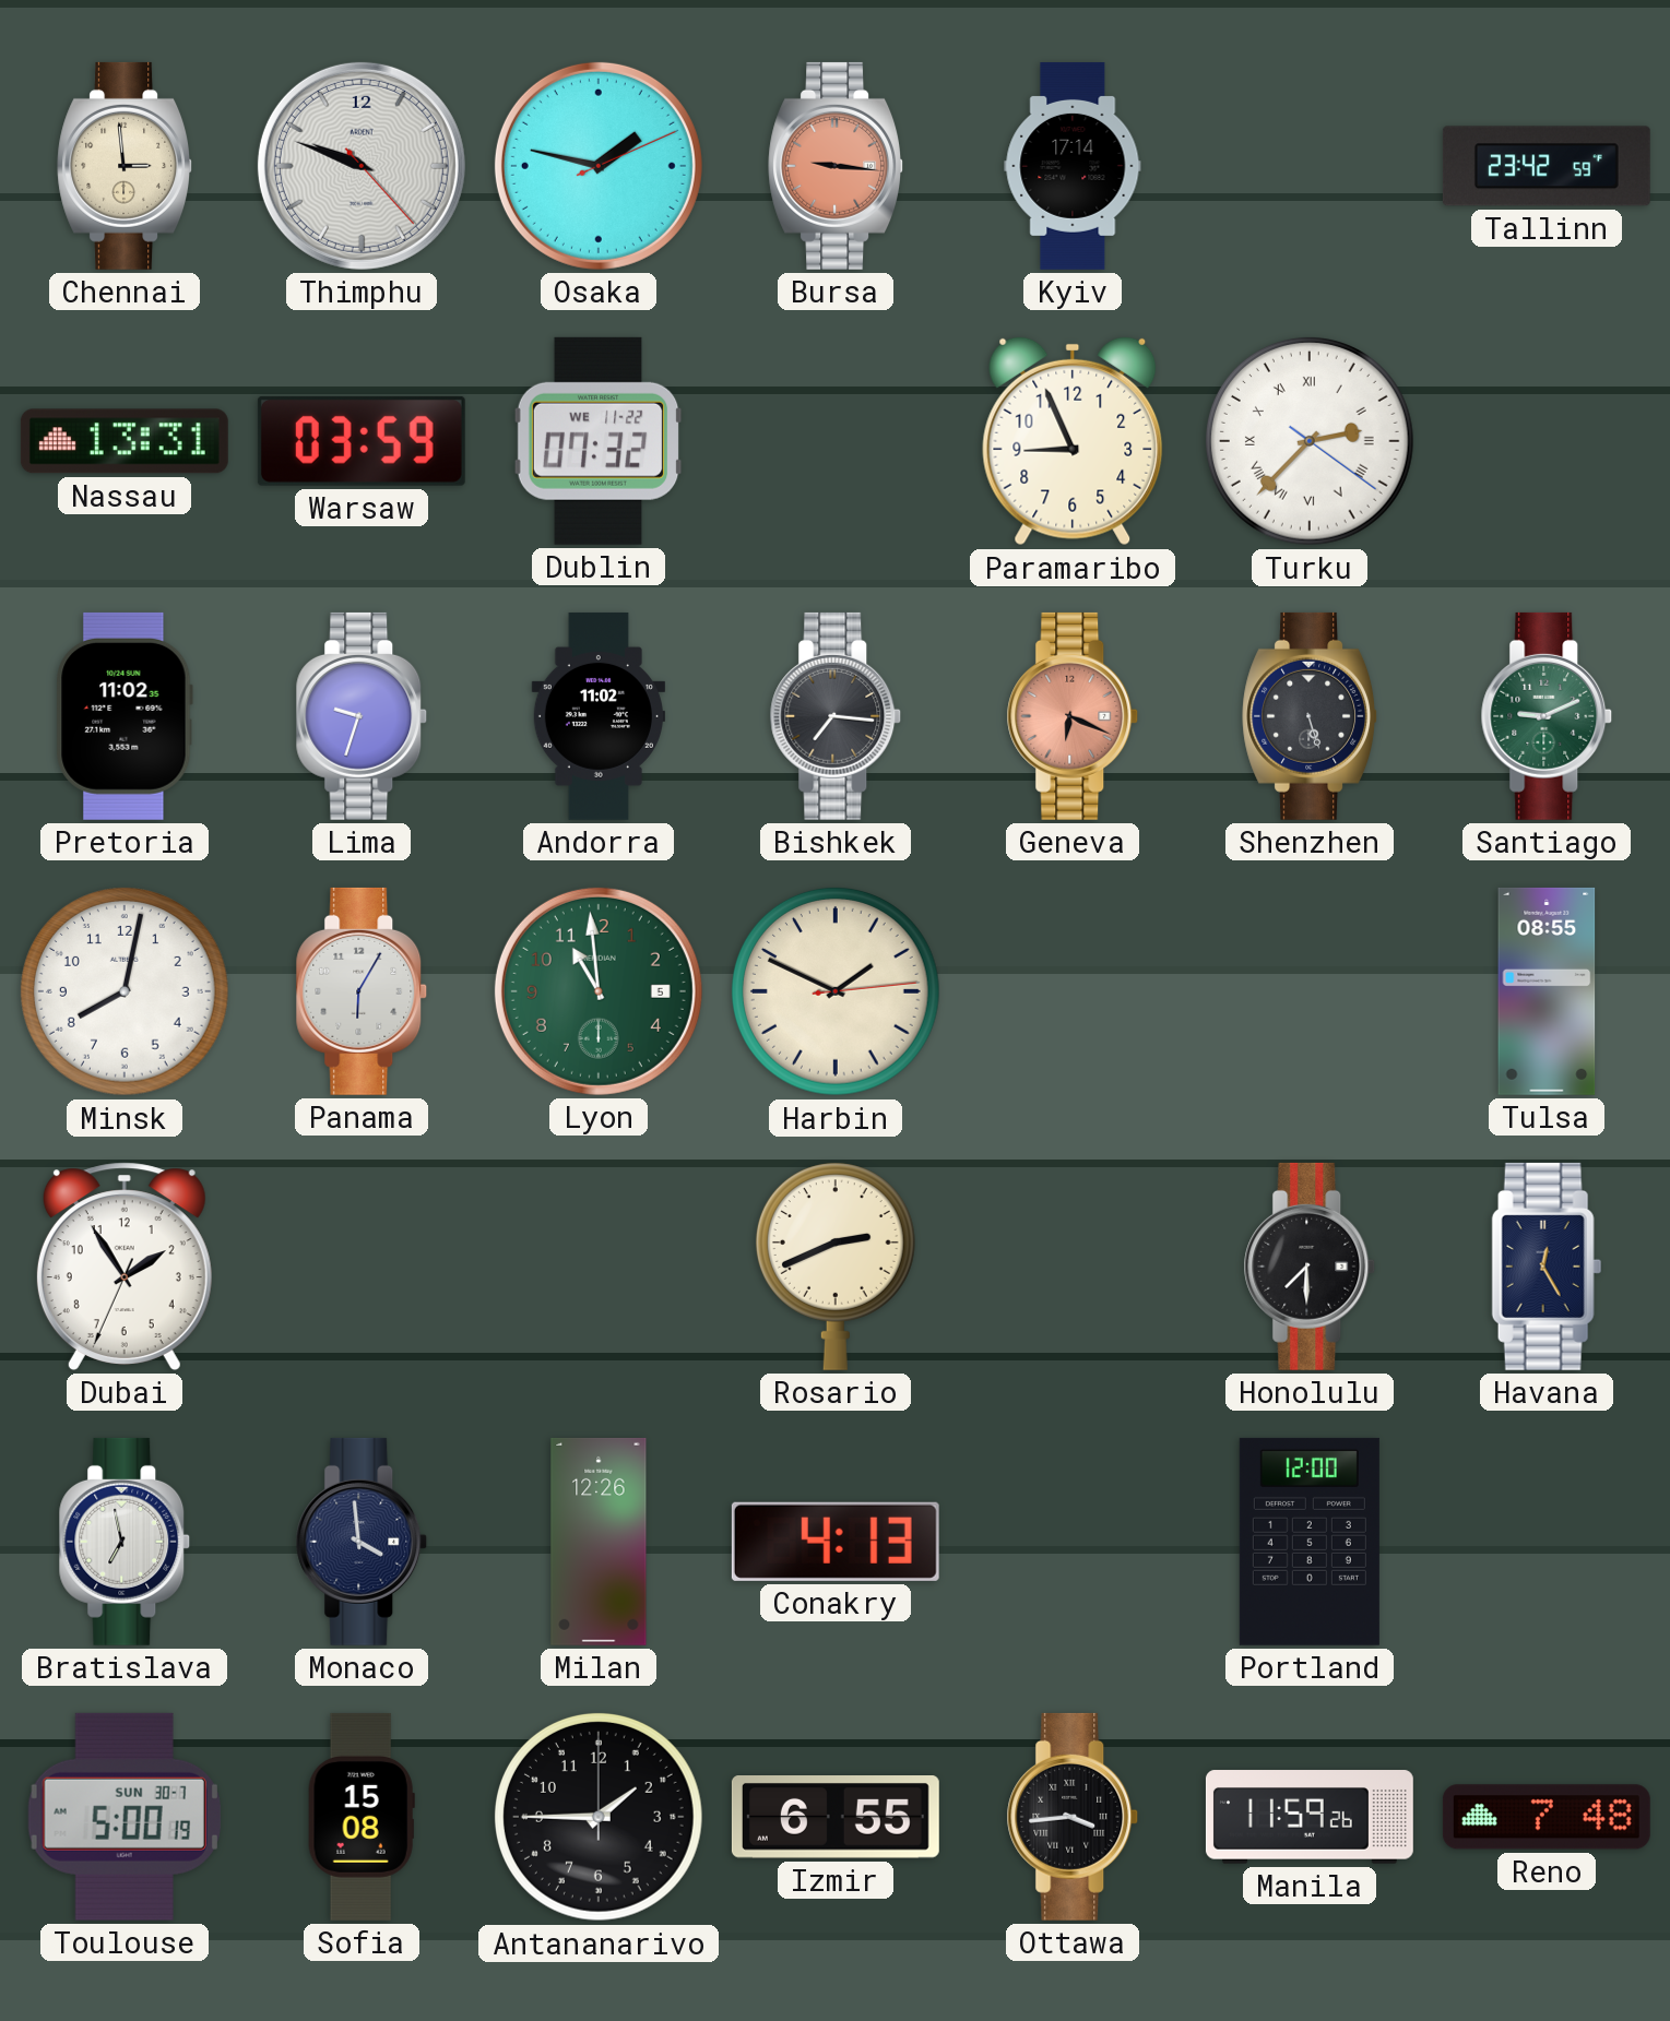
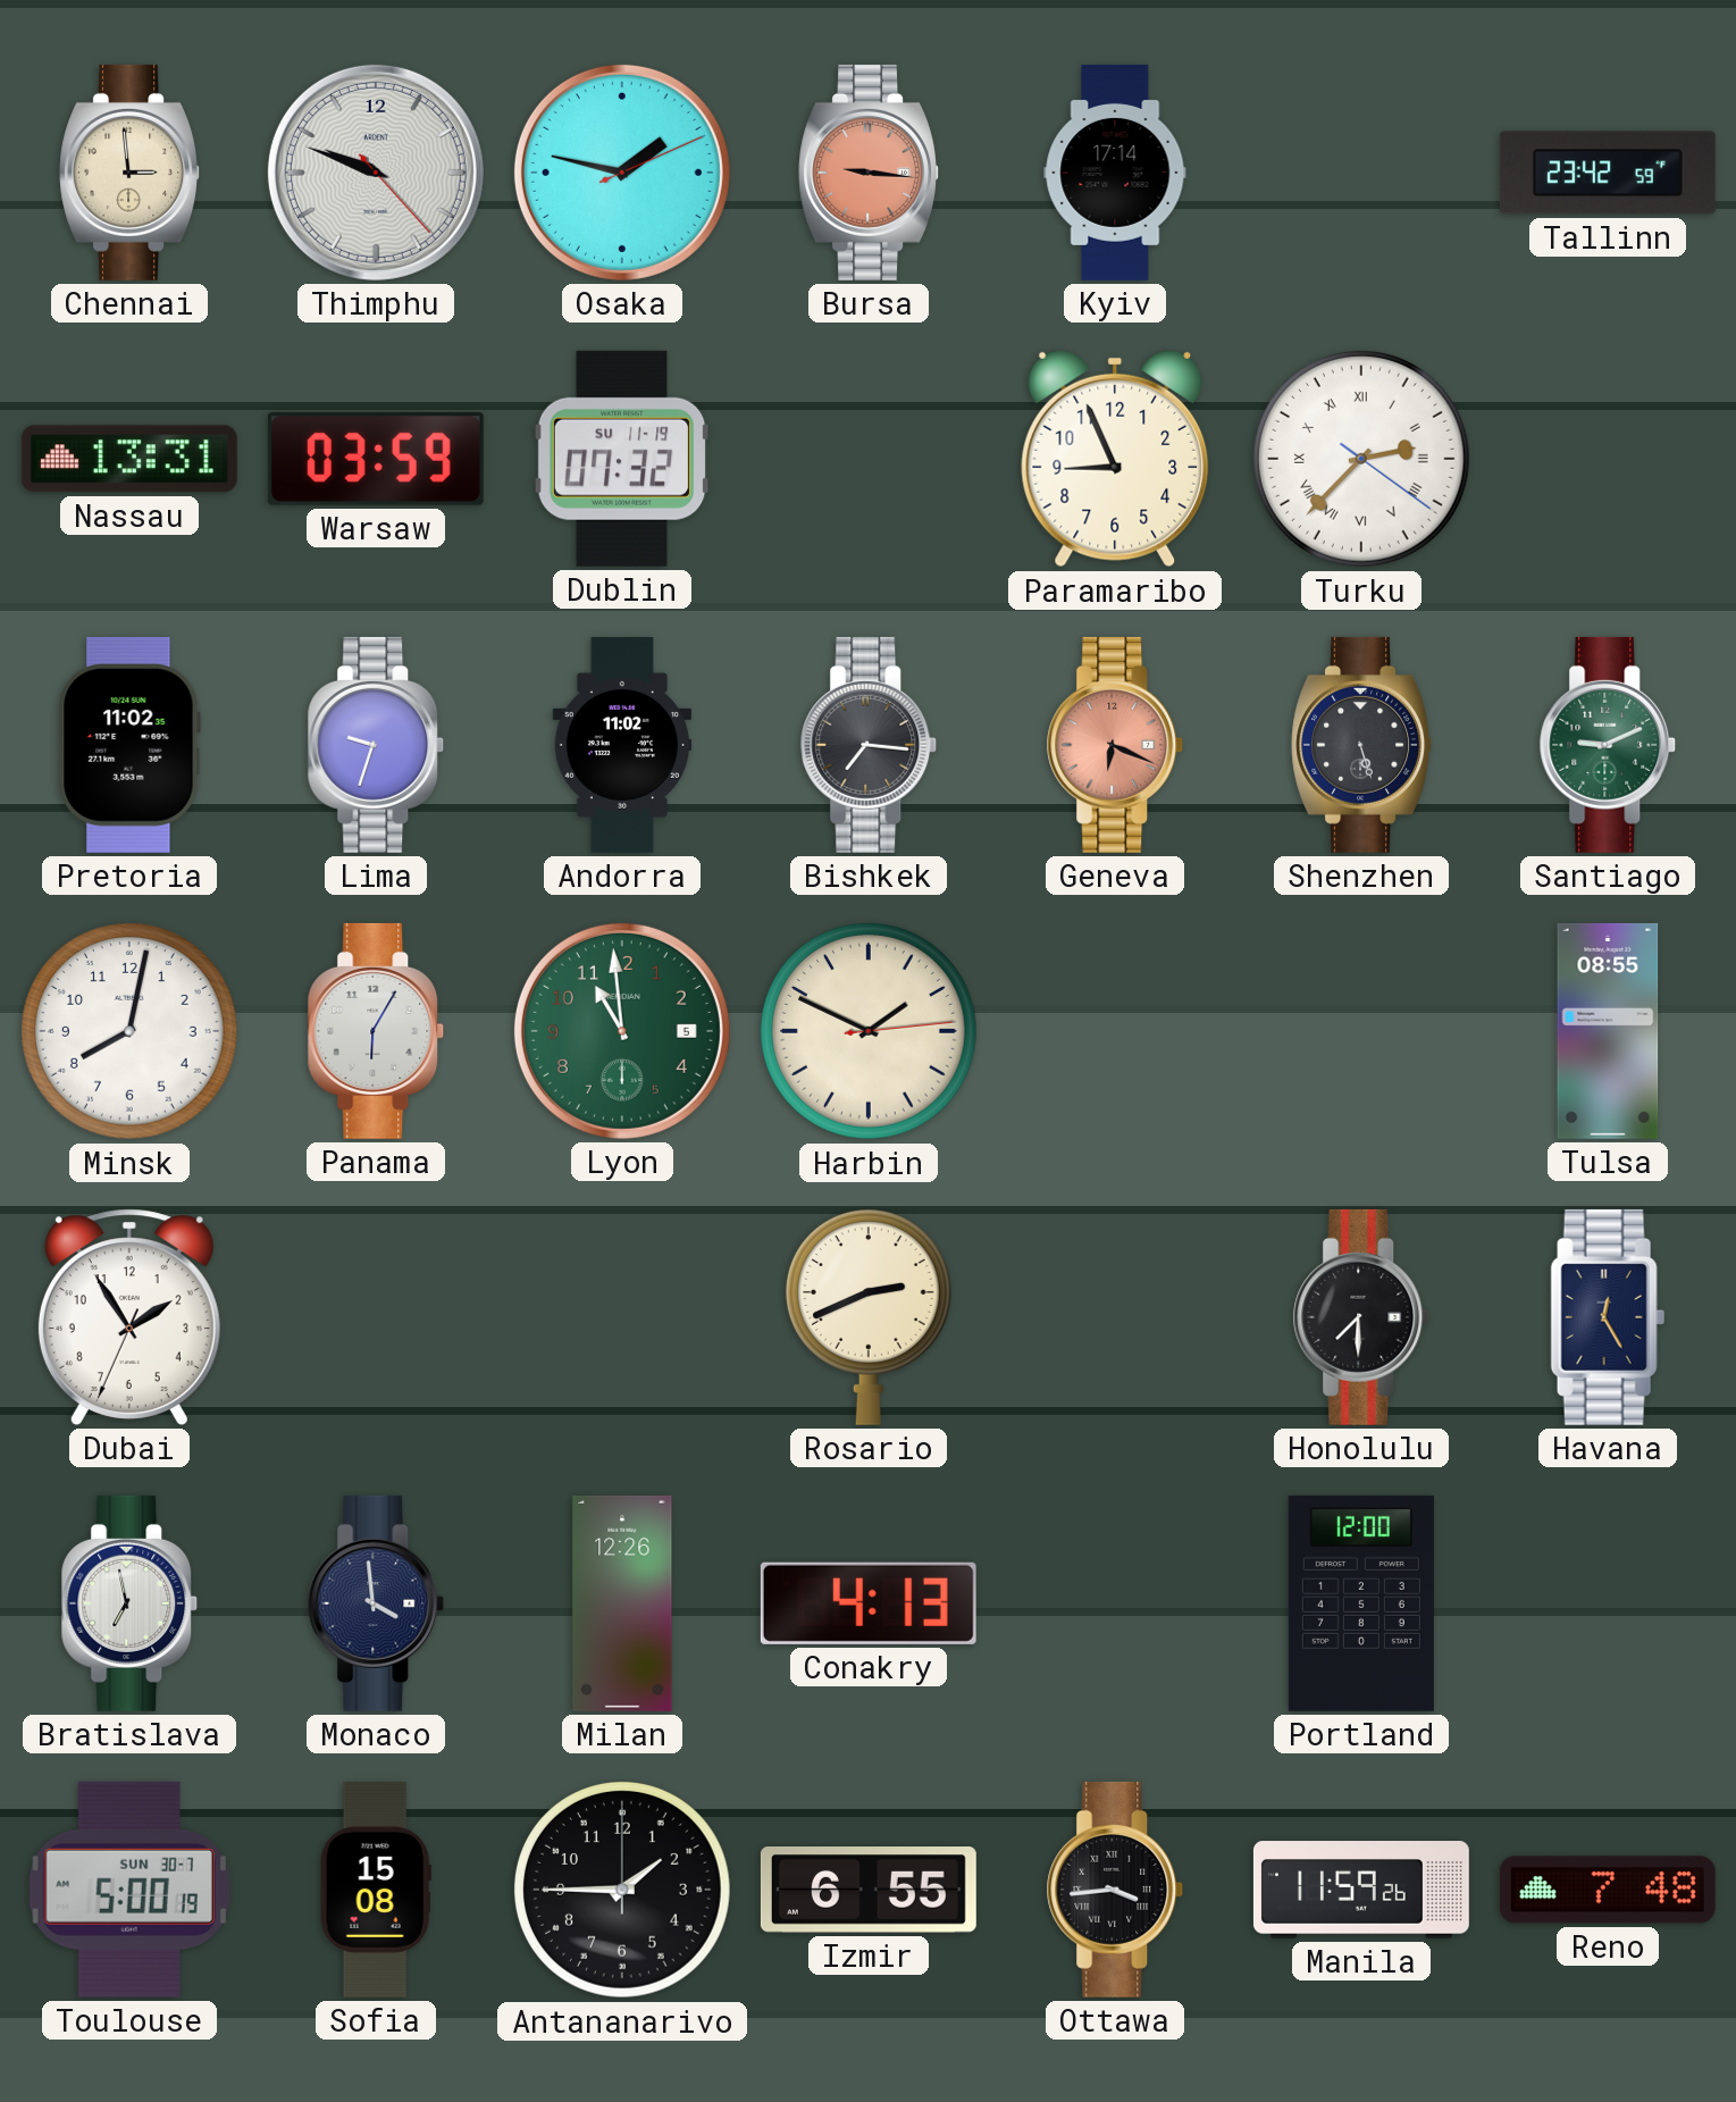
Dublin date: WE 11-22 -> SU 11-19
